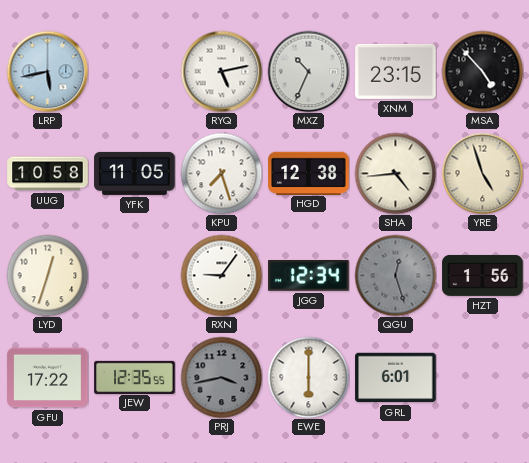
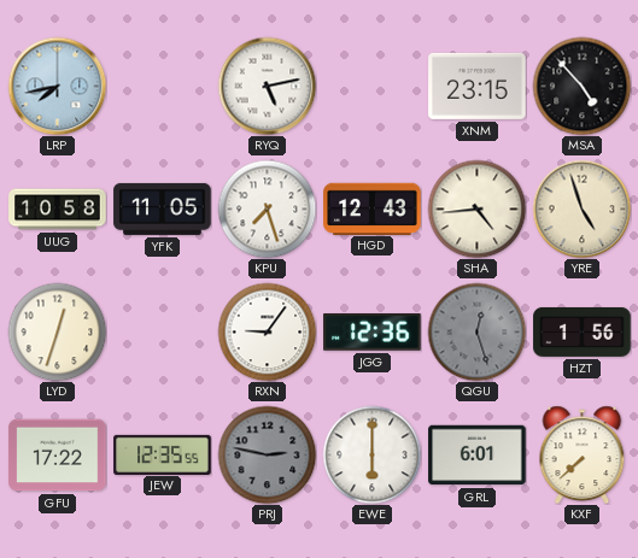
LRP: 5:43 -> 7:43
MXZ: 10:34 -> none
HGD: 12:38 -> 12:43
JGG: 12:34 -> 12:36
PRJ: 3:43 -> 2:47
KXF: none -> 7:38
